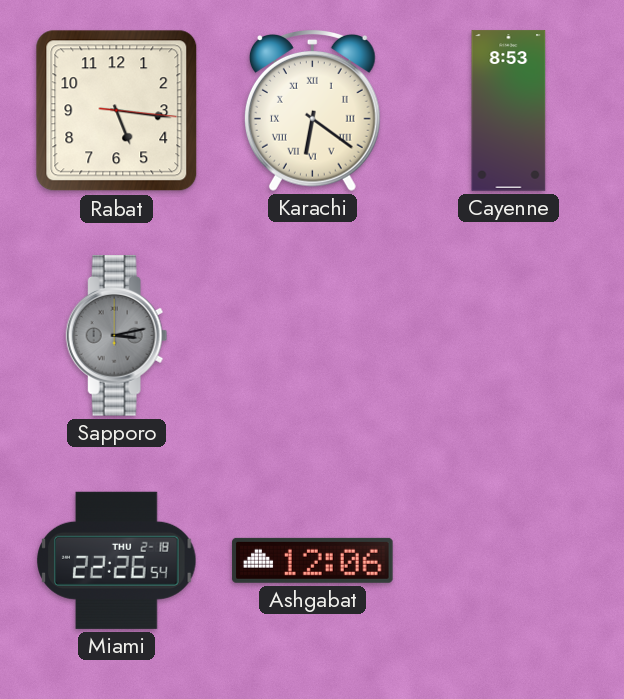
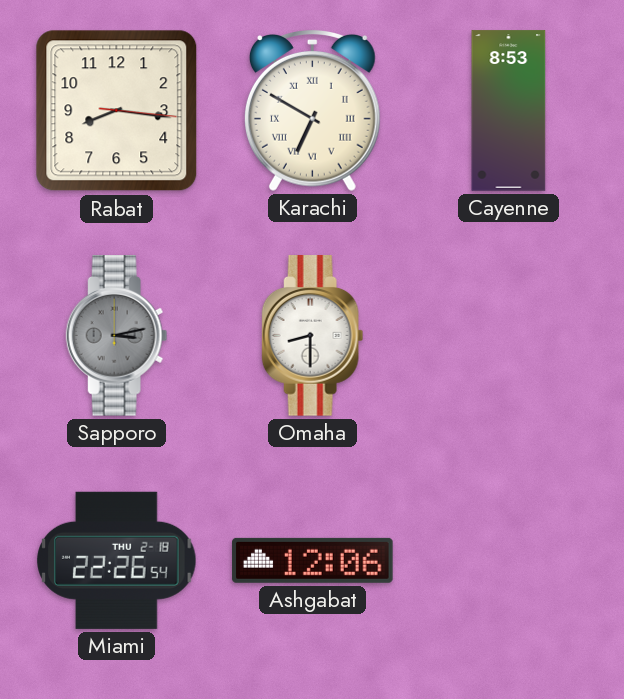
Rabat: 5:16 -> 8:16
Karachi: 6:21 -> 6:50
Omaha: none -> 8:30
